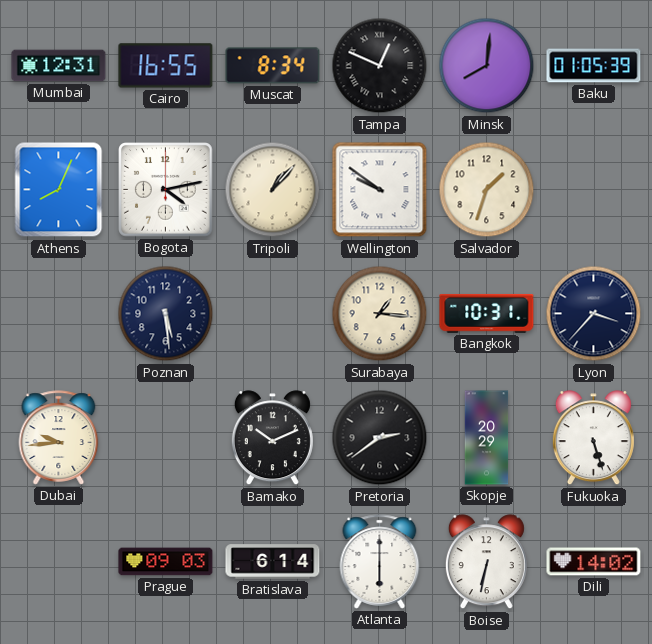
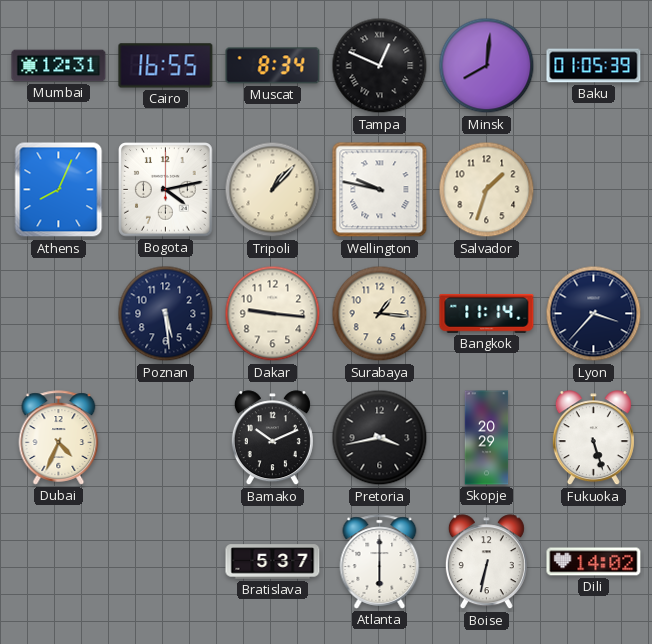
Wellington: 9:51 -> 9:47
Dakar: none -> 9:16
Bangkok: 10:31 -> 11:14
Dubai: 9:44 -> 4:34
Pretoria: 2:39 -> 3:43
Prague: 09:03 -> none
Bratislava: 6:14 -> 5:37
